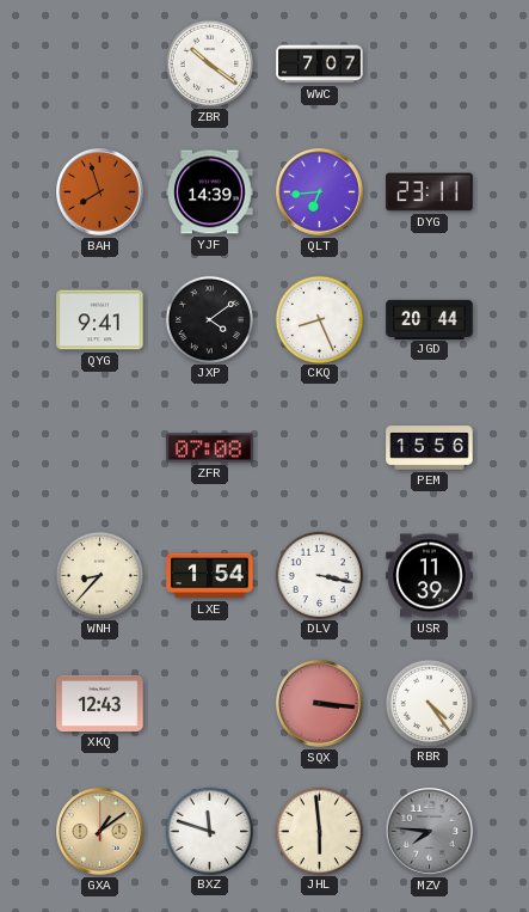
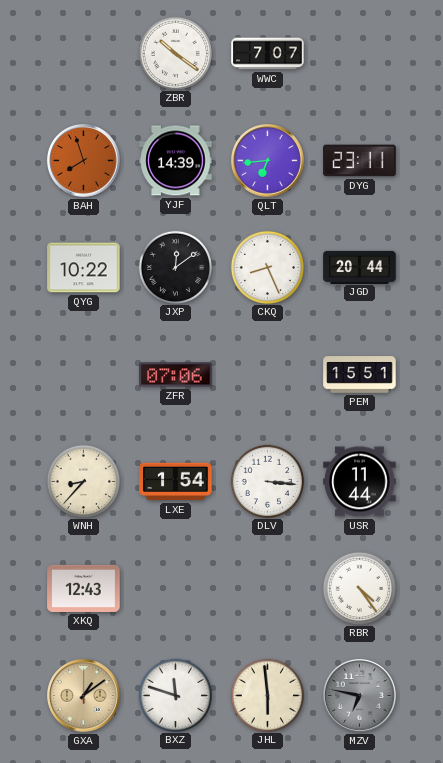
QYG: 9:41 -> 10:22
JXP: 4:09 -> 12:09
ZFR: 07:08 -> 07:06
PEM: 15:56 -> 15:51
DLV: 3:17 -> 3:16
USR: 11:39 -> 11:44
SQX: 3:16 -> none
MZV: 7:46 -> 6:47
